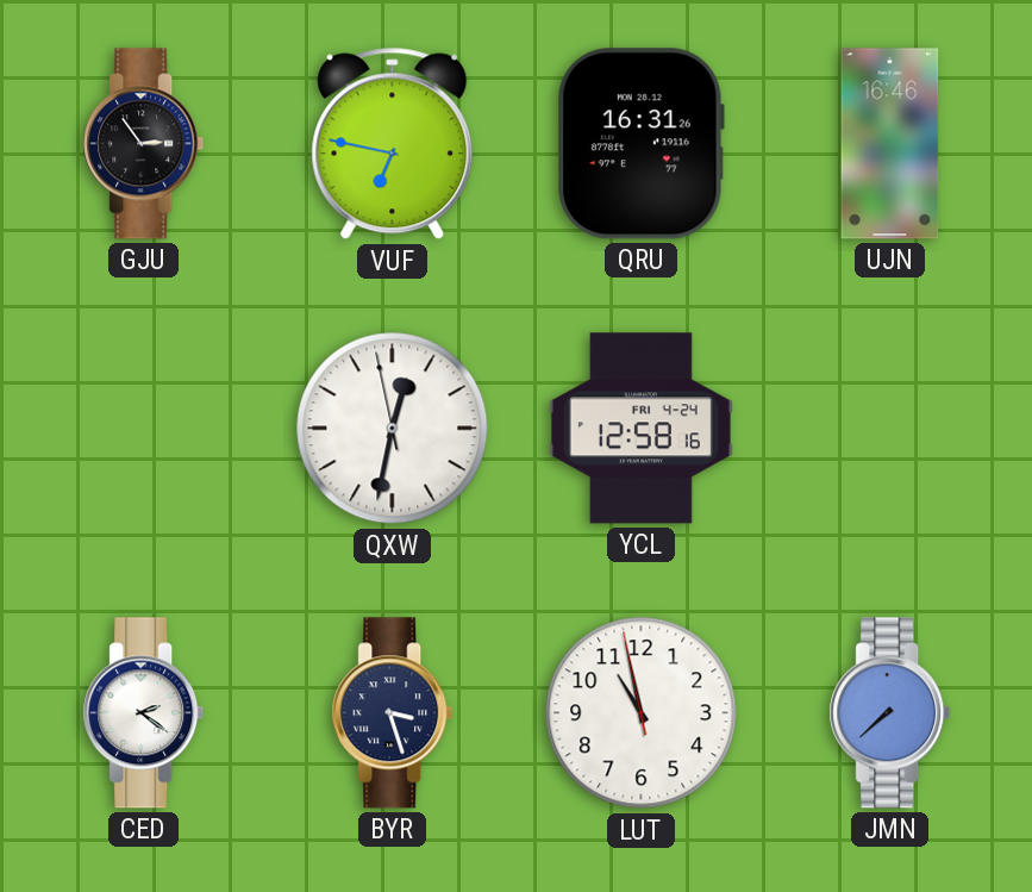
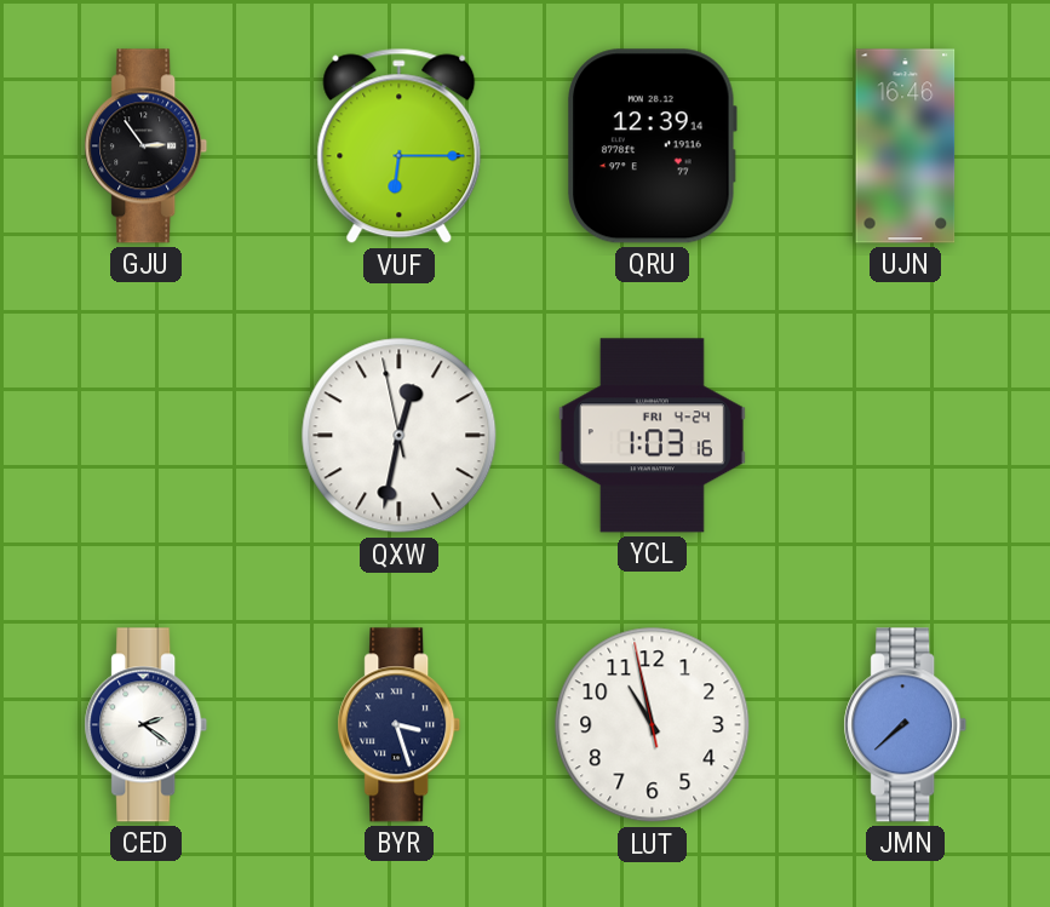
VUF: 6:47 -> 6:15
QRU: 16:31 -> 12:39
YCL: 12:58 -> 1:03
